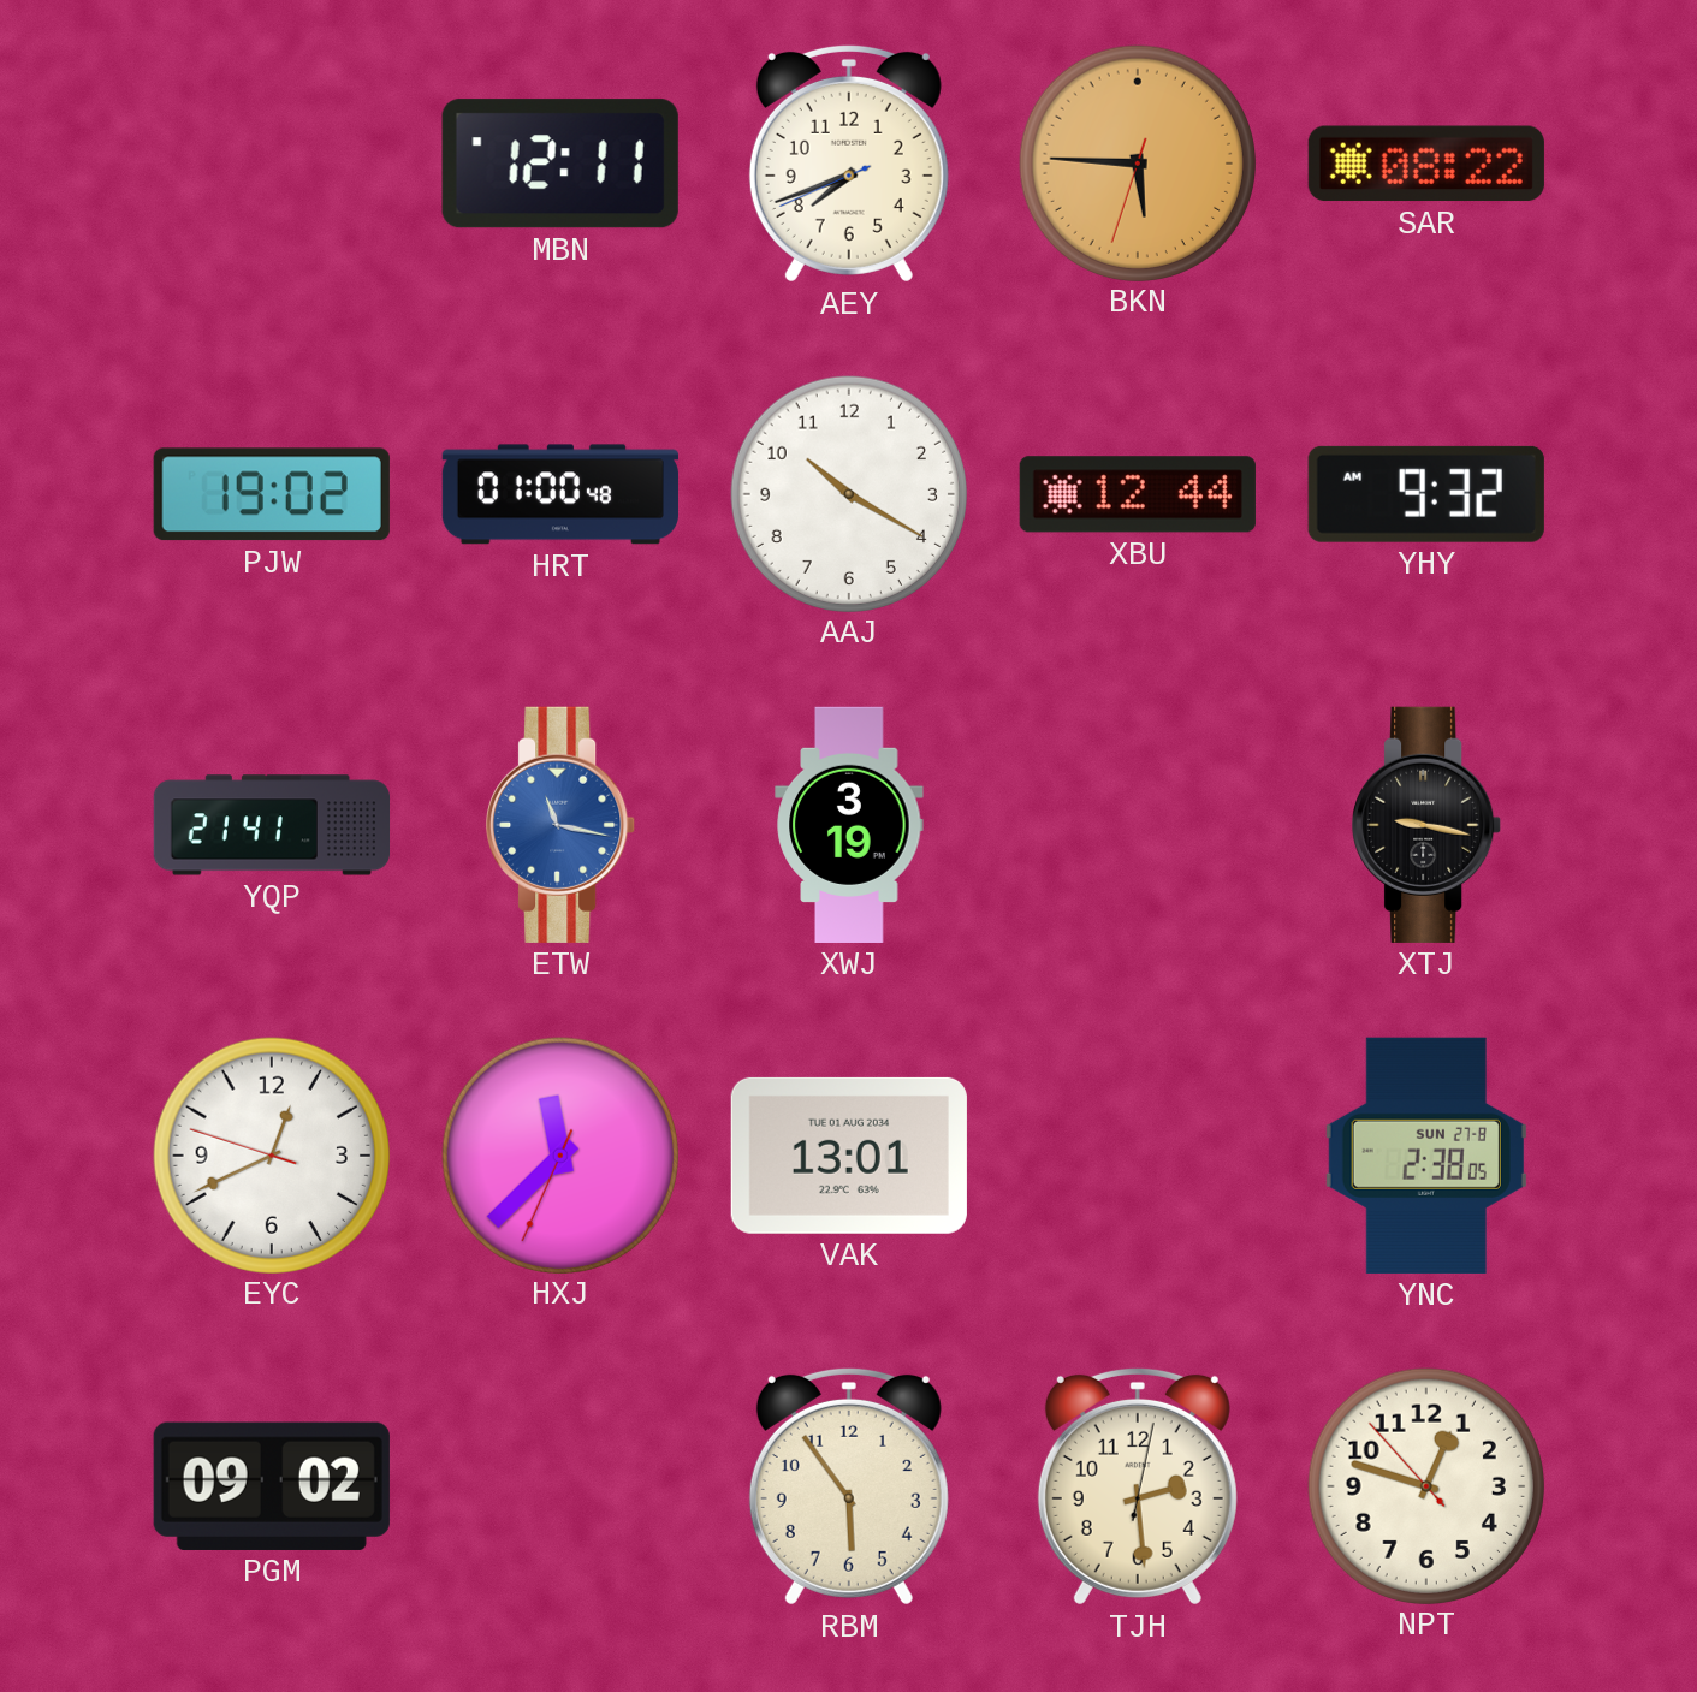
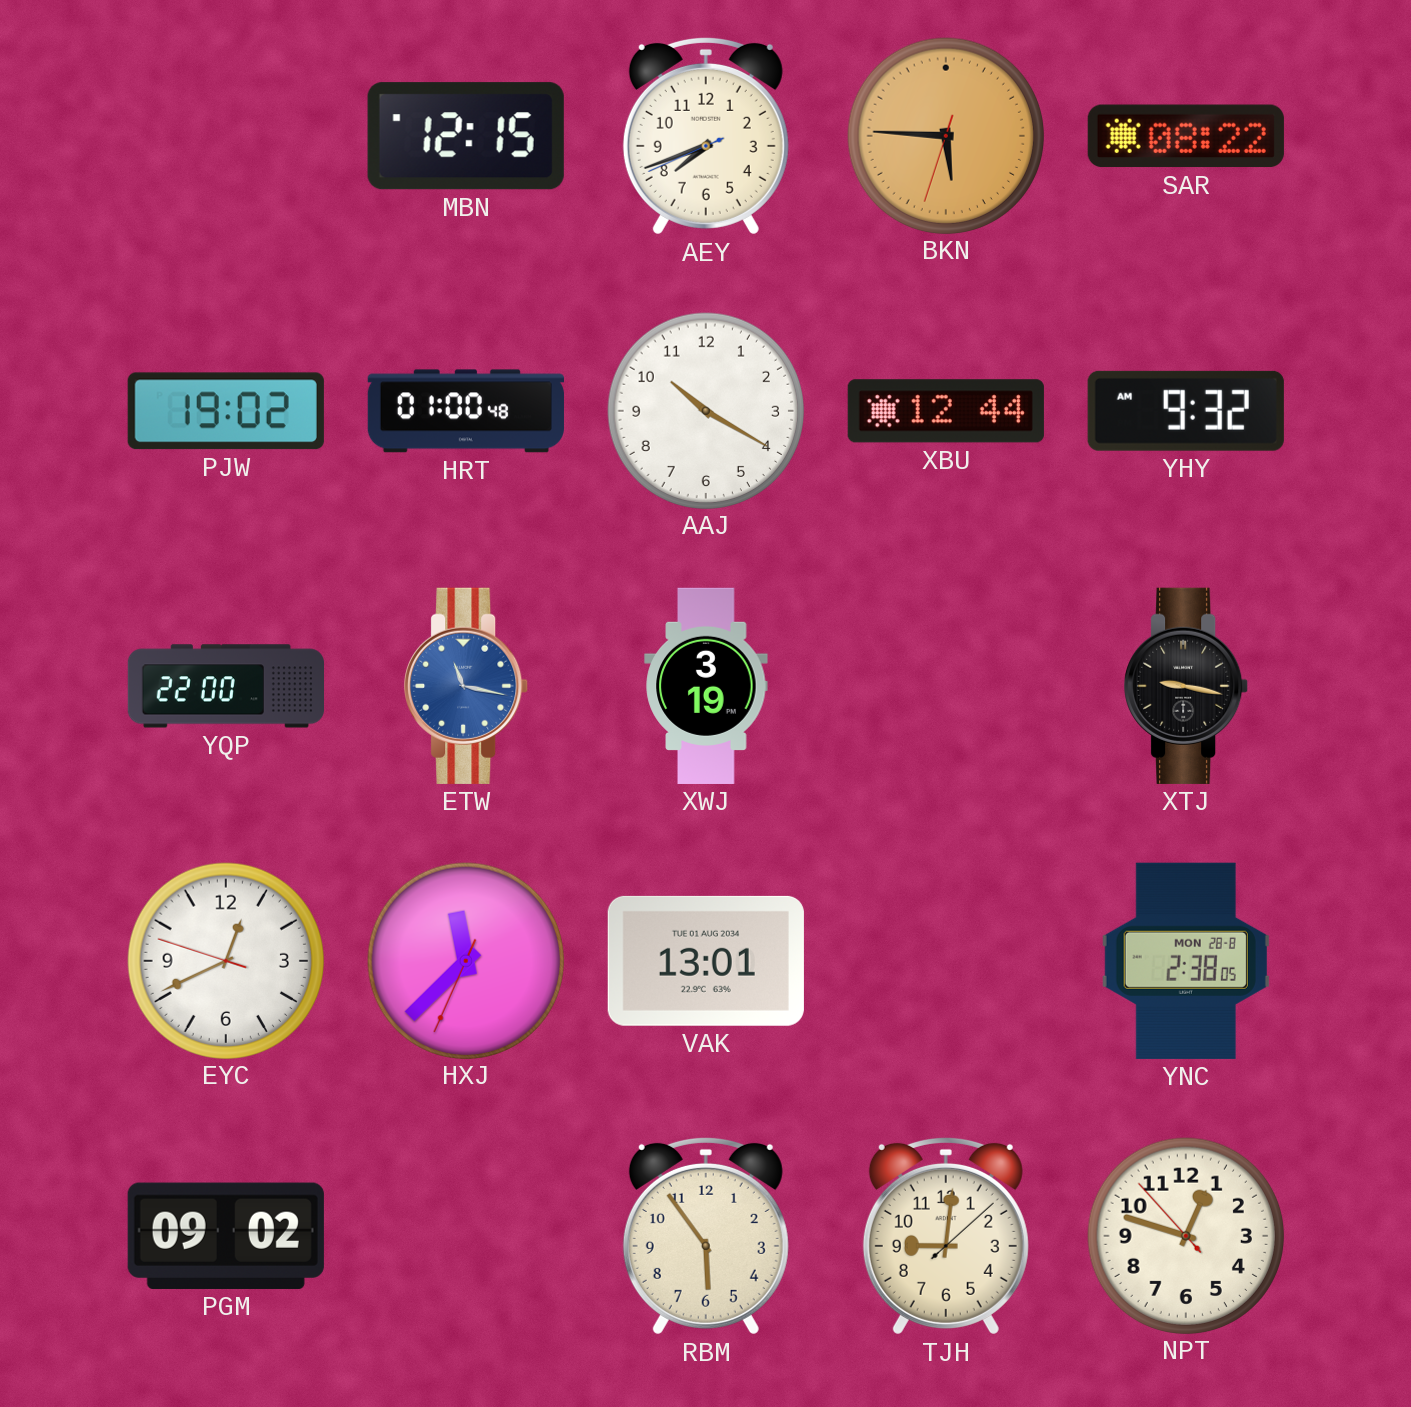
MBN: 12:11 -> 12:15
YQP: 21:41 -> 22:00
YNC date: SUN 27-8 -> MON 28-8
TJH: 2:29 -> 9:01
